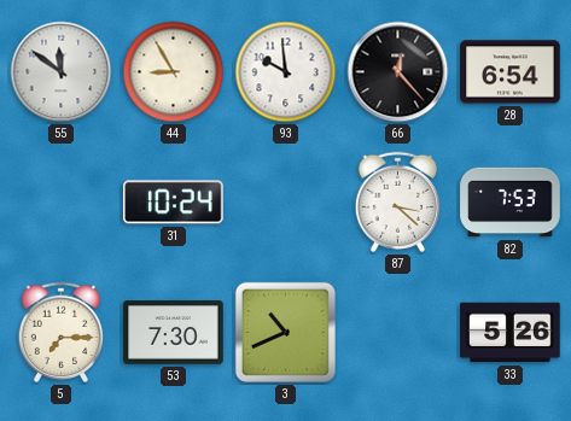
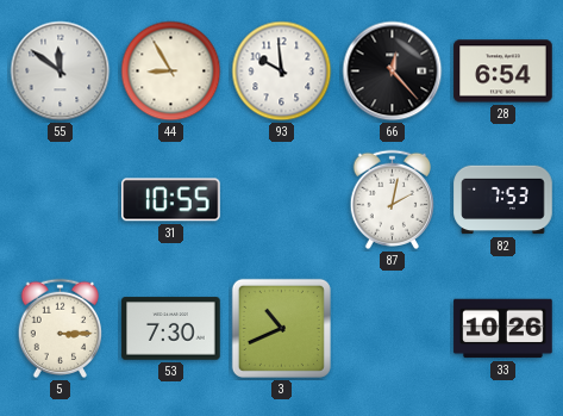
31: 10:24 -> 10:55
87: 3:22 -> 2:02
5: 7:15 -> 3:15
33: 5:26 -> 10:26
